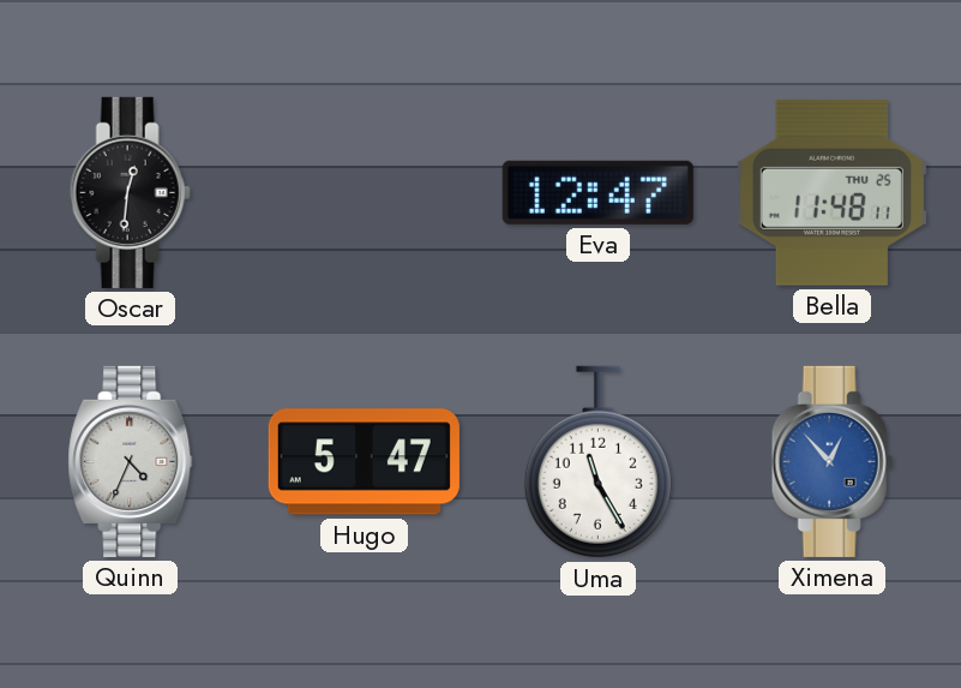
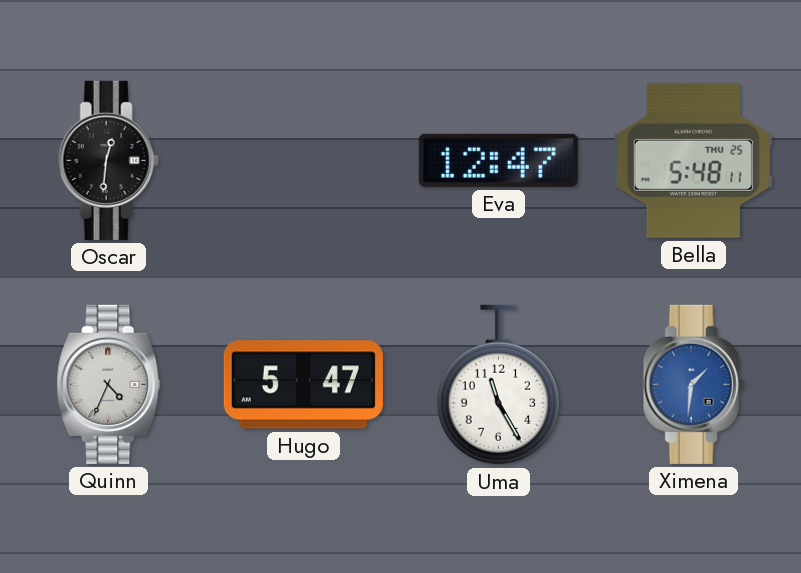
Bella: 11:48 -> 5:48
Ximena: 12:53 -> 1:31
